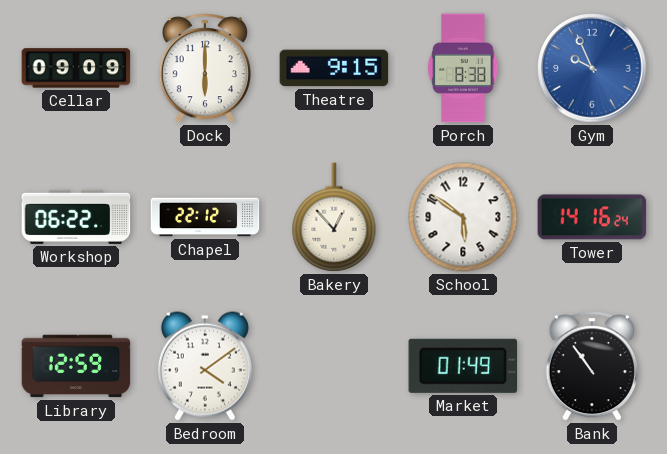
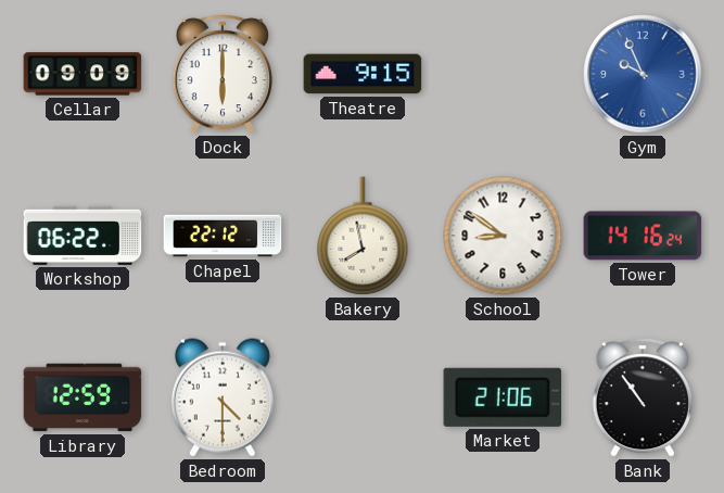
Porch: 8:38 -> none
Bakery: 12:53 -> 7:58
School: 5:51 -> 8:51
Bedroom: 4:09 -> 4:30
Market: 01:49 -> 21:06
